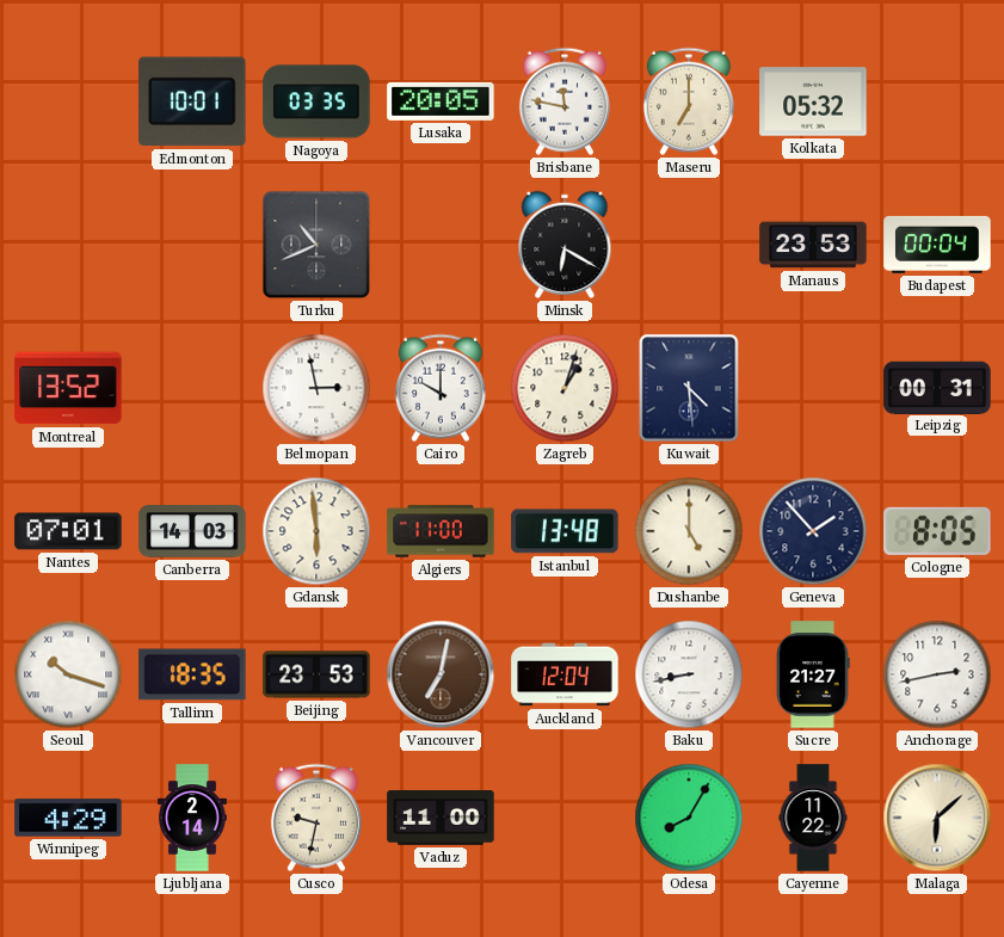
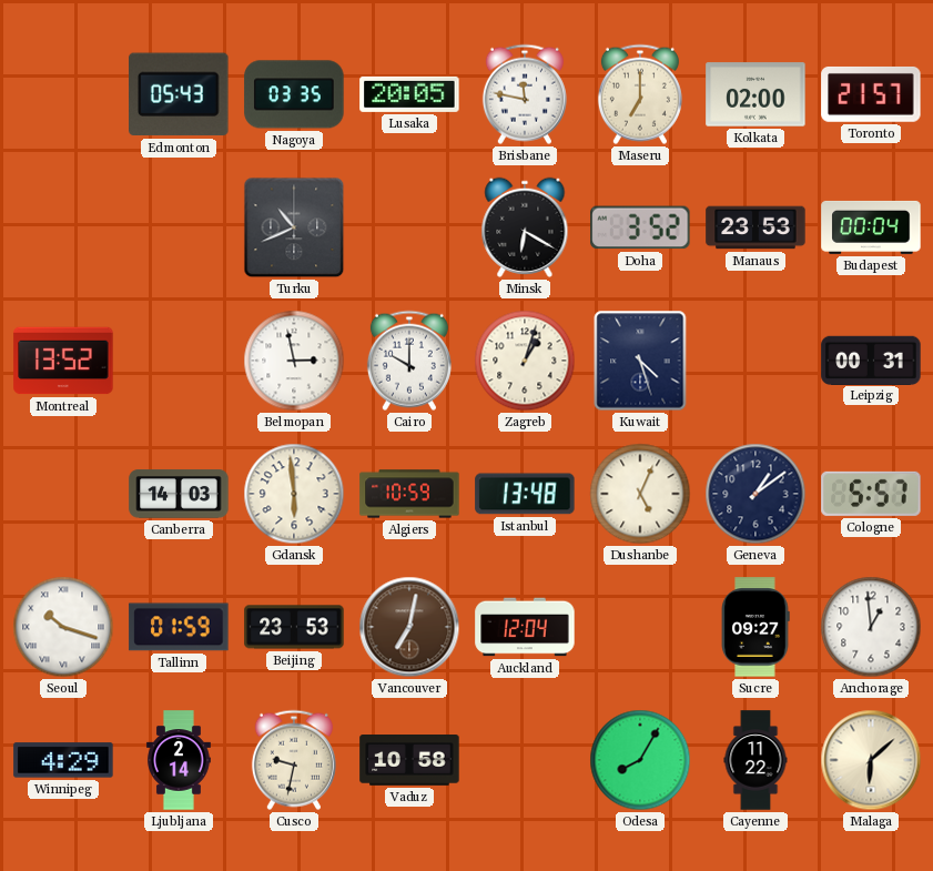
Edmonton: 10:01 -> 05:43
Kolkata: 05:32 -> 02:00
Toronto: none -> 21:57
Doha: none -> 3:52
Kuwait: 4:29 -> 4:27
Nantes: 07:01 -> none
Algiers: 11:00 -> 10:59
Dushanbe: 5:00 -> 5:04
Geneva: 1:53 -> 1:09
Cologne: 8:05 -> 5:57
Tallinn: 18:35 -> 01:59
Baku: 8:43 -> none
Sucre: 21:27 -> 09:27
Anchorage: 2:43 -> 12:59
Vaduz: 11:00 -> 10:58
